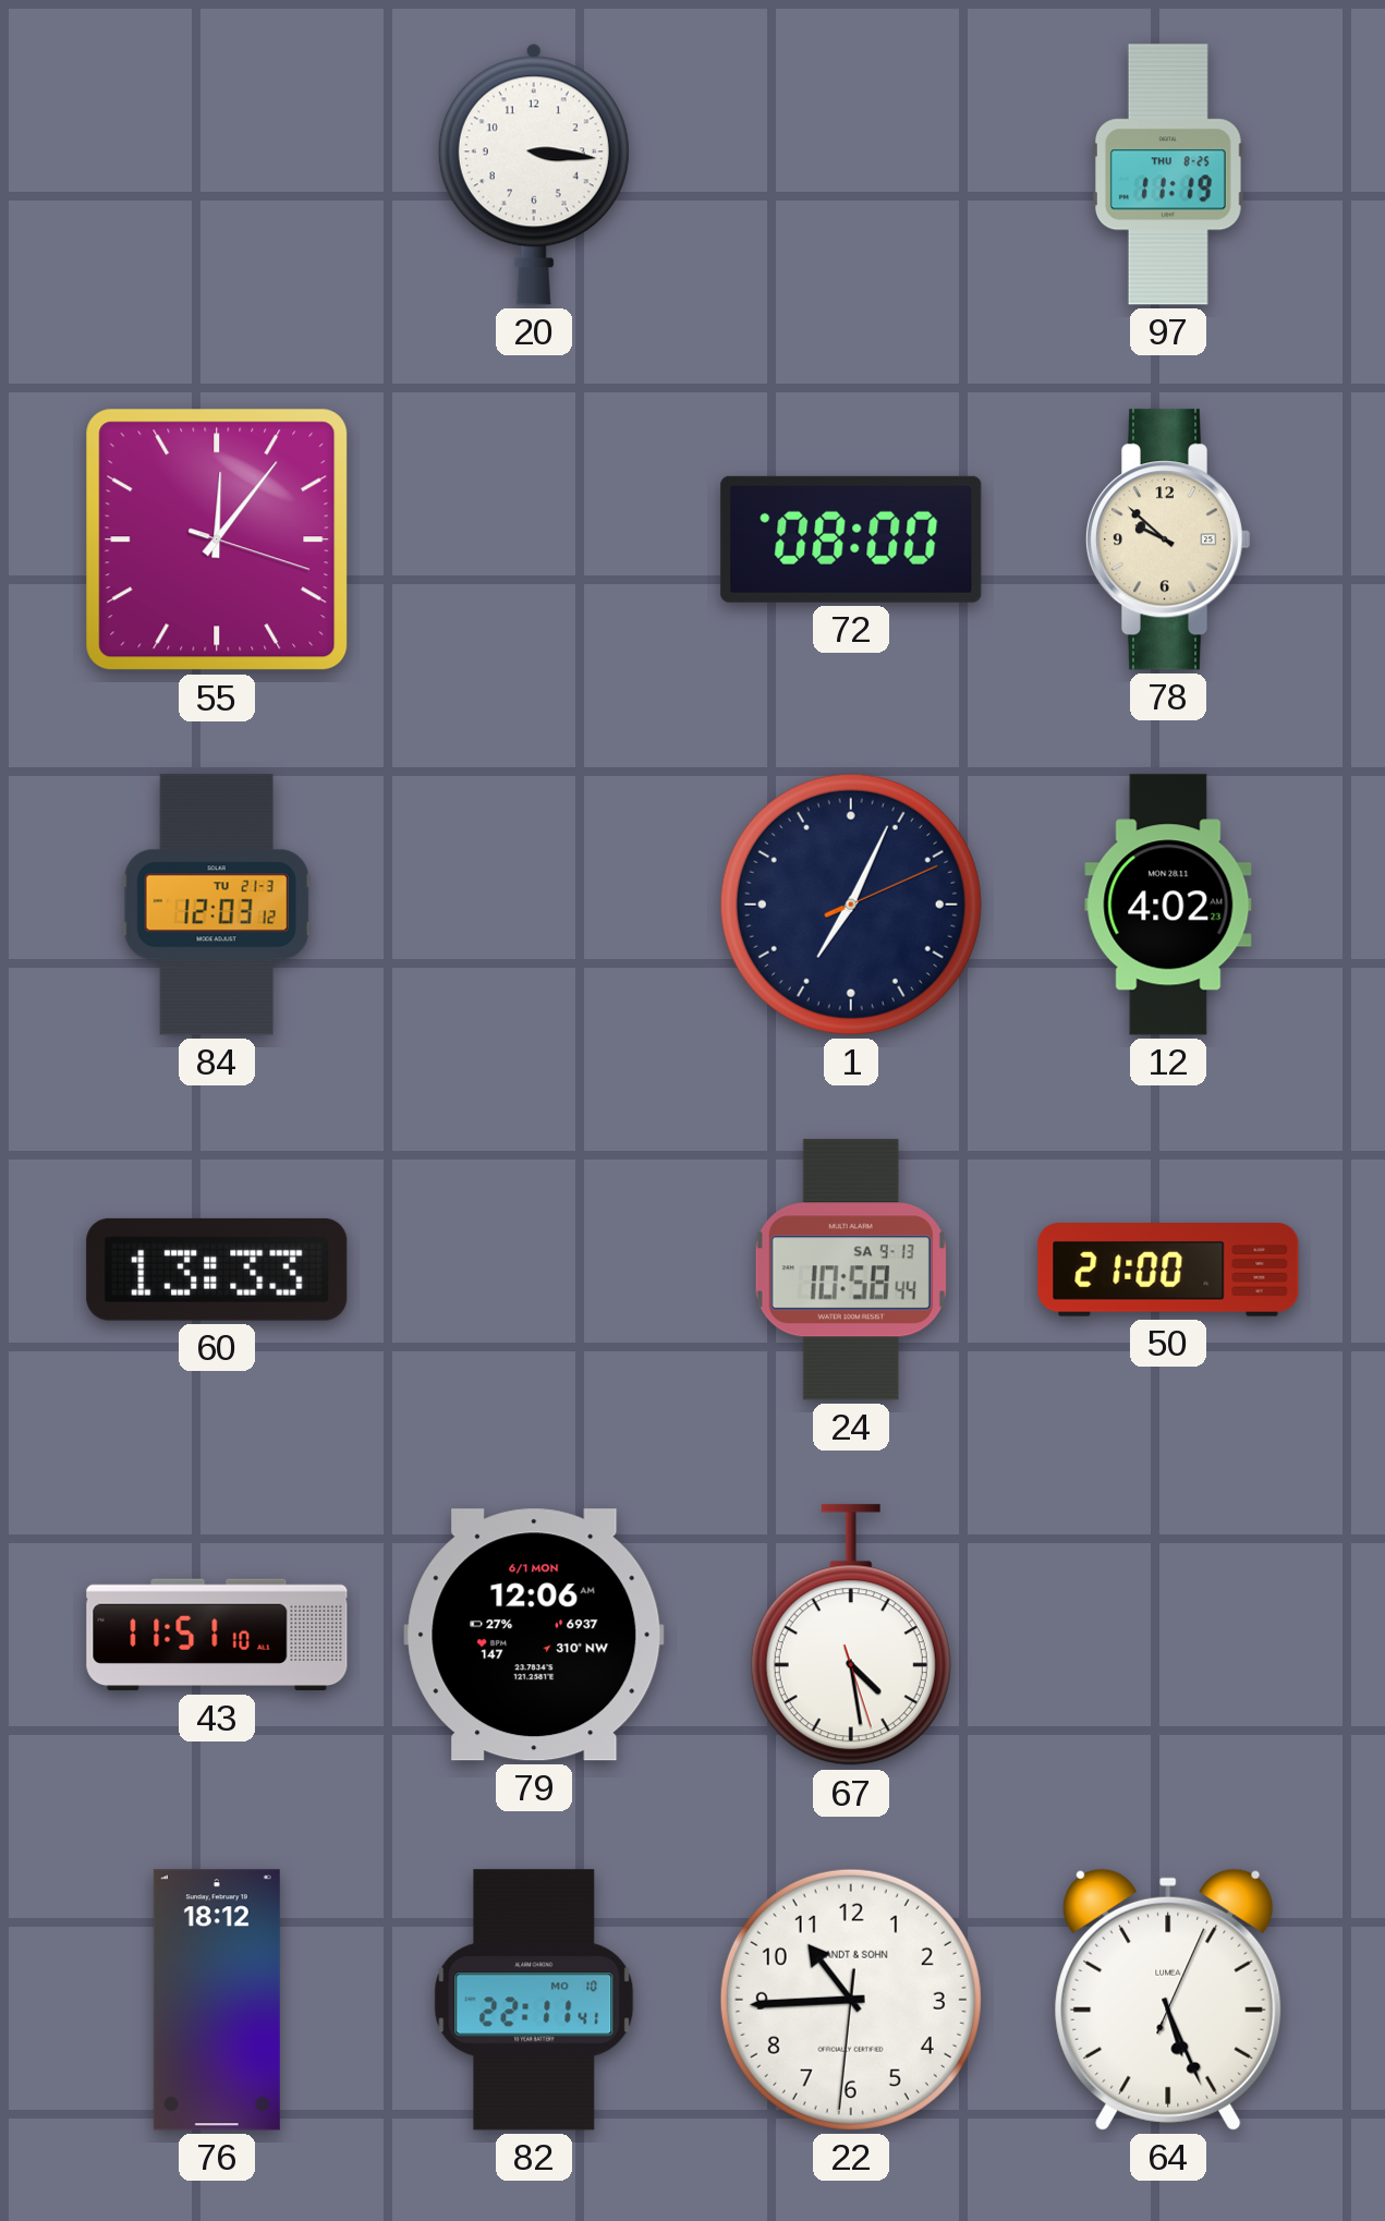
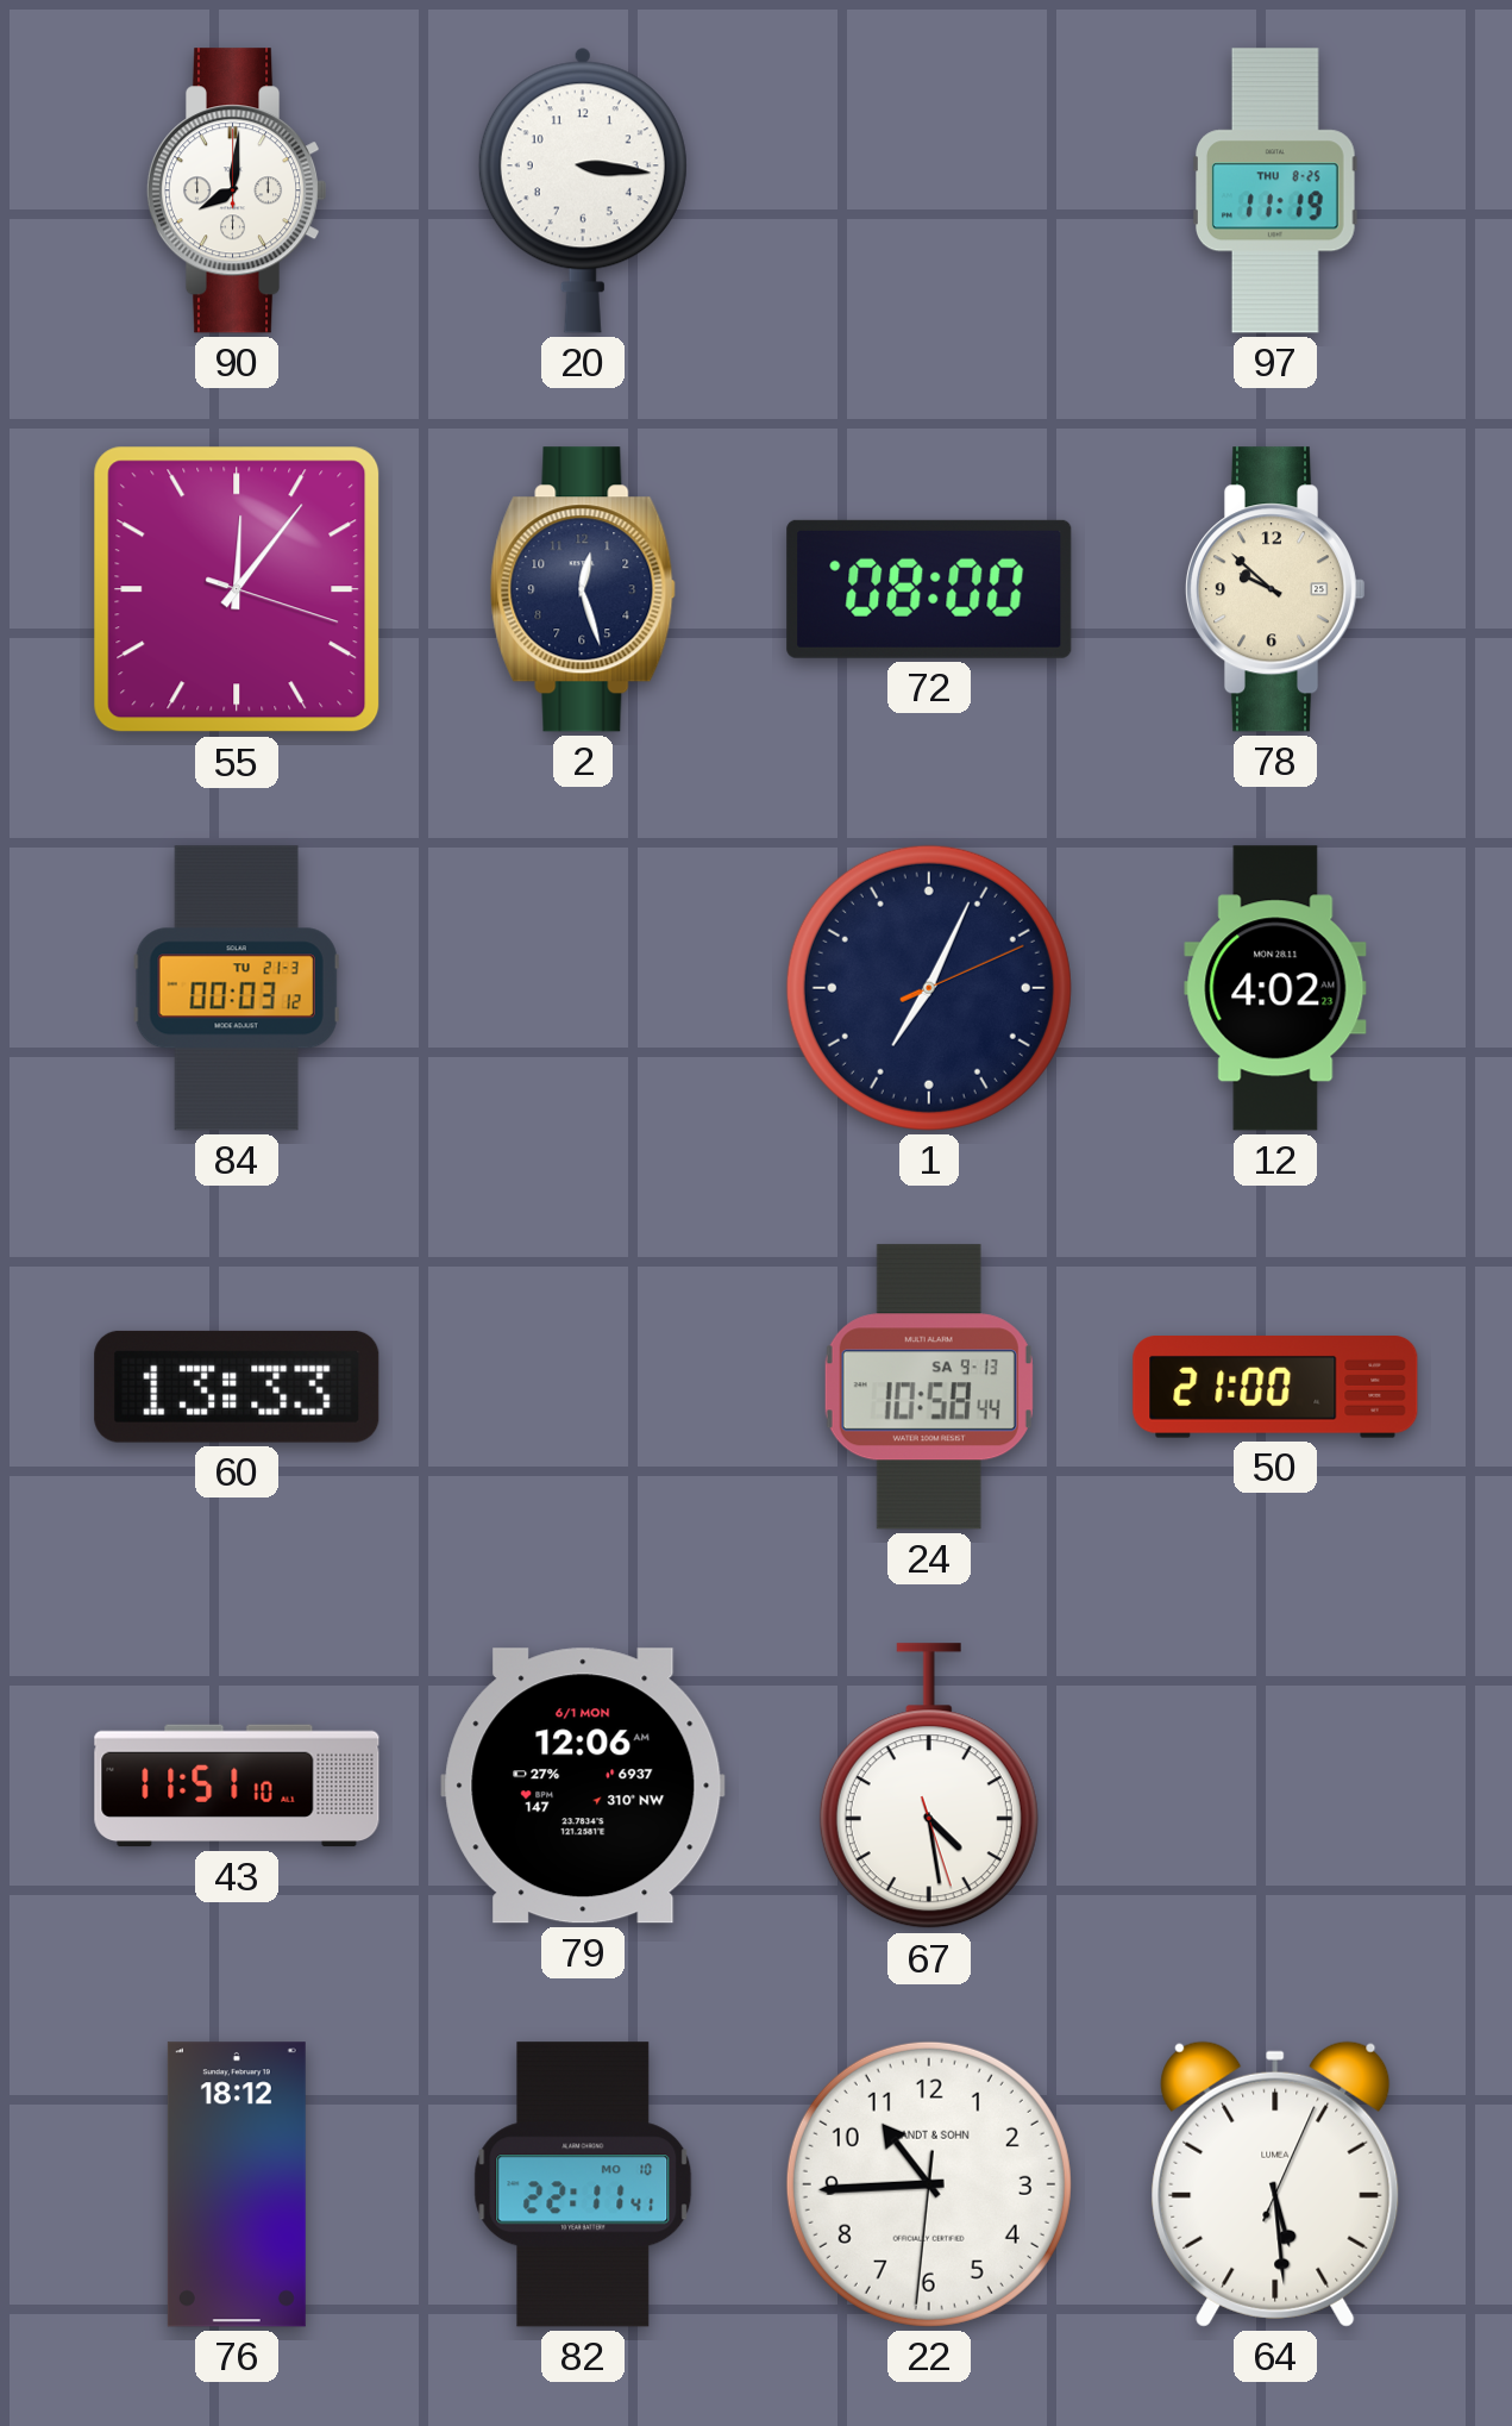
90: none -> 8:01
2: none -> 12:27
84: 12:03 -> 00:03
64: 5:26 -> 5:29
